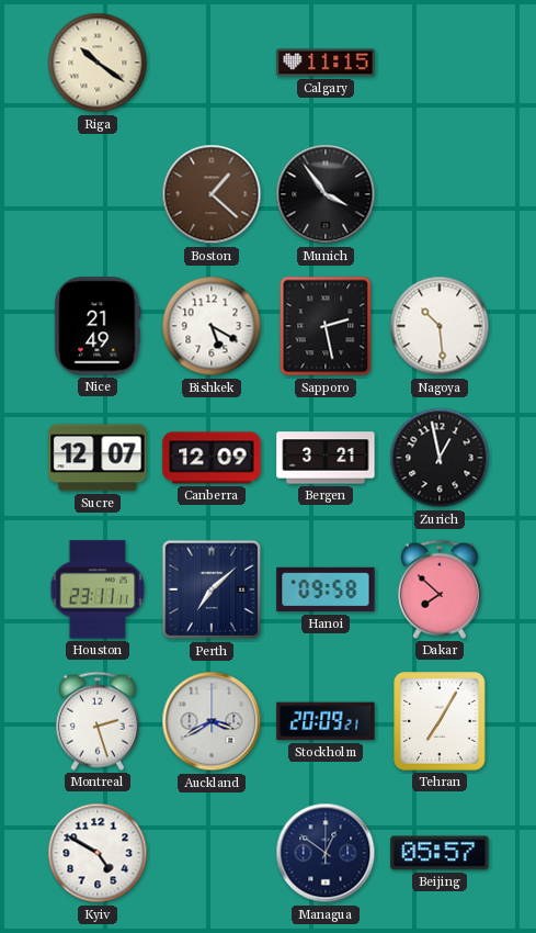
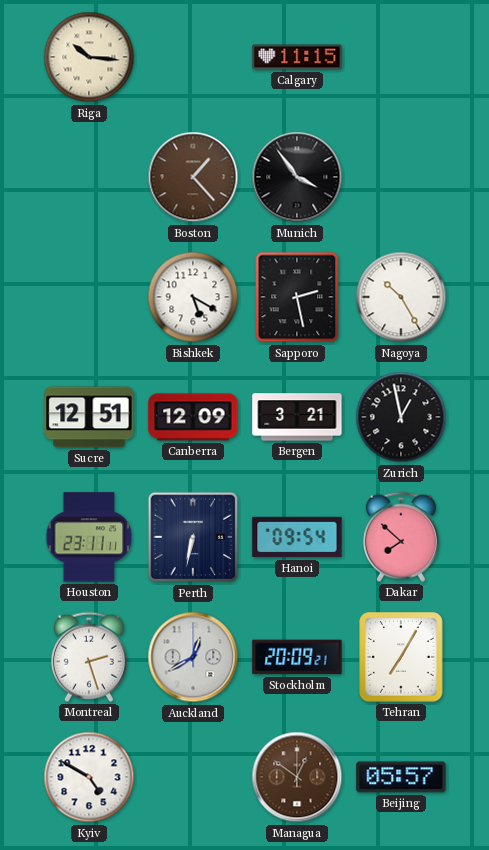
Riga: 10:21 -> 10:16
Boston: 1:22 -> 1:23
Nice: 21:49 -> none
Nagoya: 10:29 -> 10:25
Sucre: 12:07 -> 12:51
Perth: 7:08 -> 6:32
Hanoi: 09:58 -> 09:54
Auckland: 3:40 -> 12:40
Managua dial: navy -> brown
